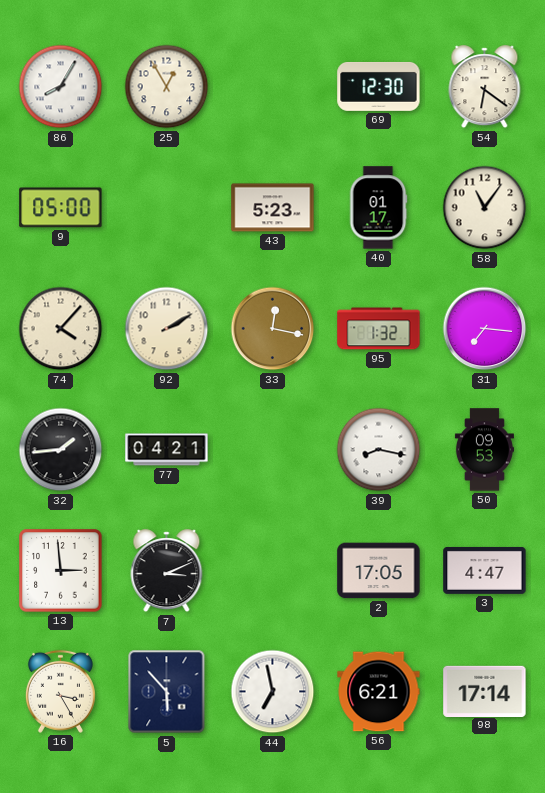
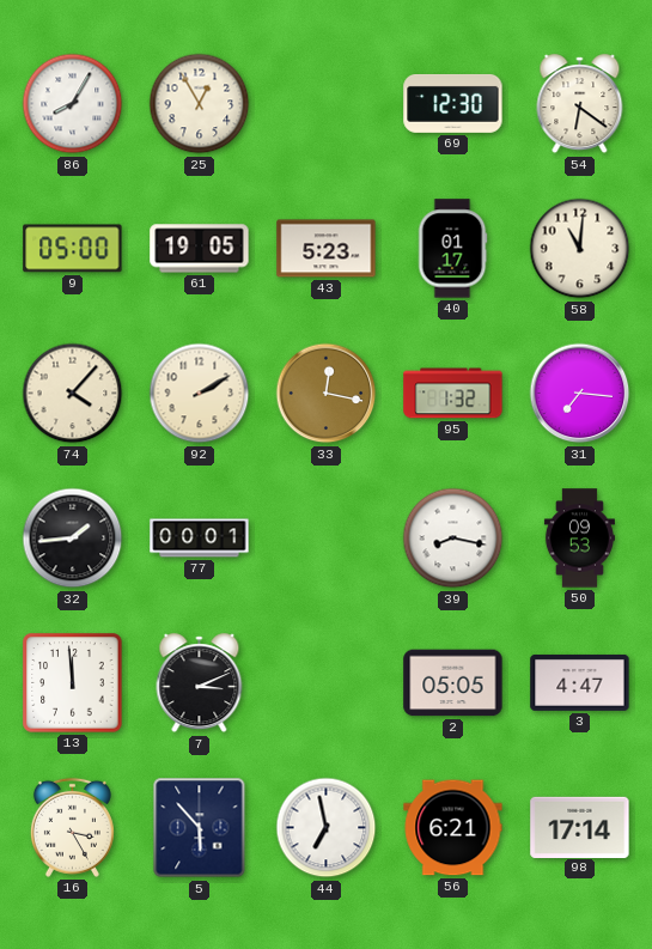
61: none -> 19:05
58: 11:06 -> 11:01
77: 04:21 -> 00:01
13: 2:59 -> 11:59
2: 17:05 -> 05:05
